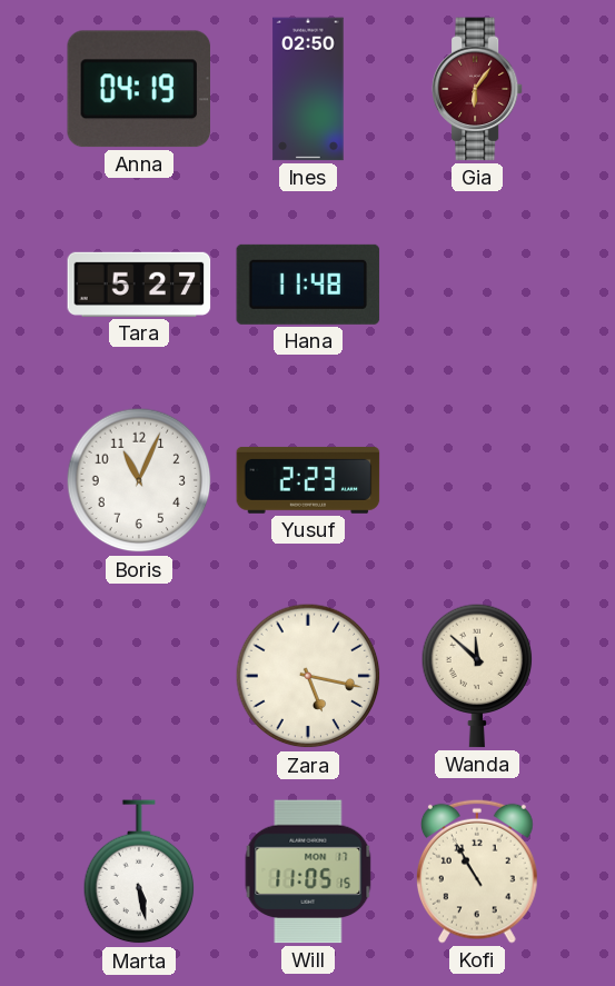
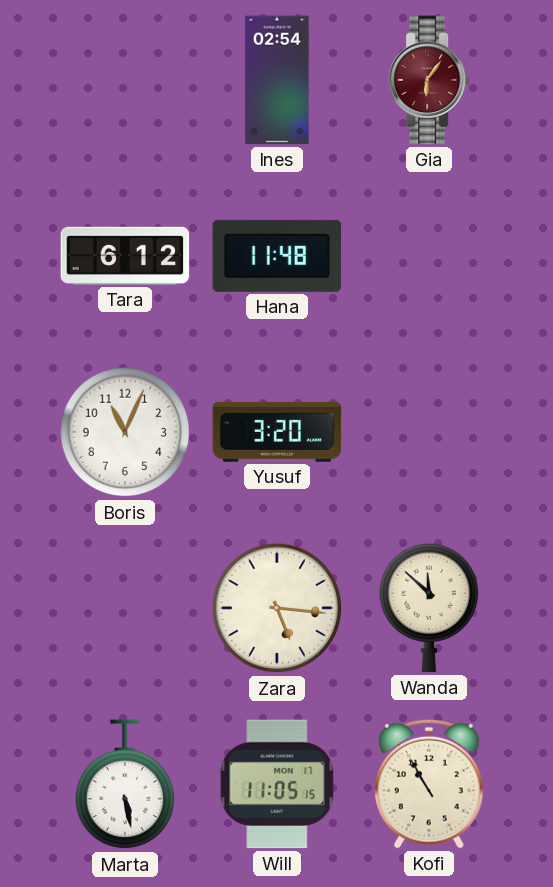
Anna: 04:19 -> none
Ines: 02:50 -> 02:54
Tara: 5:27 -> 6:12
Yusuf: 2:23 -> 3:20
Zara: 5:17 -> 5:16
